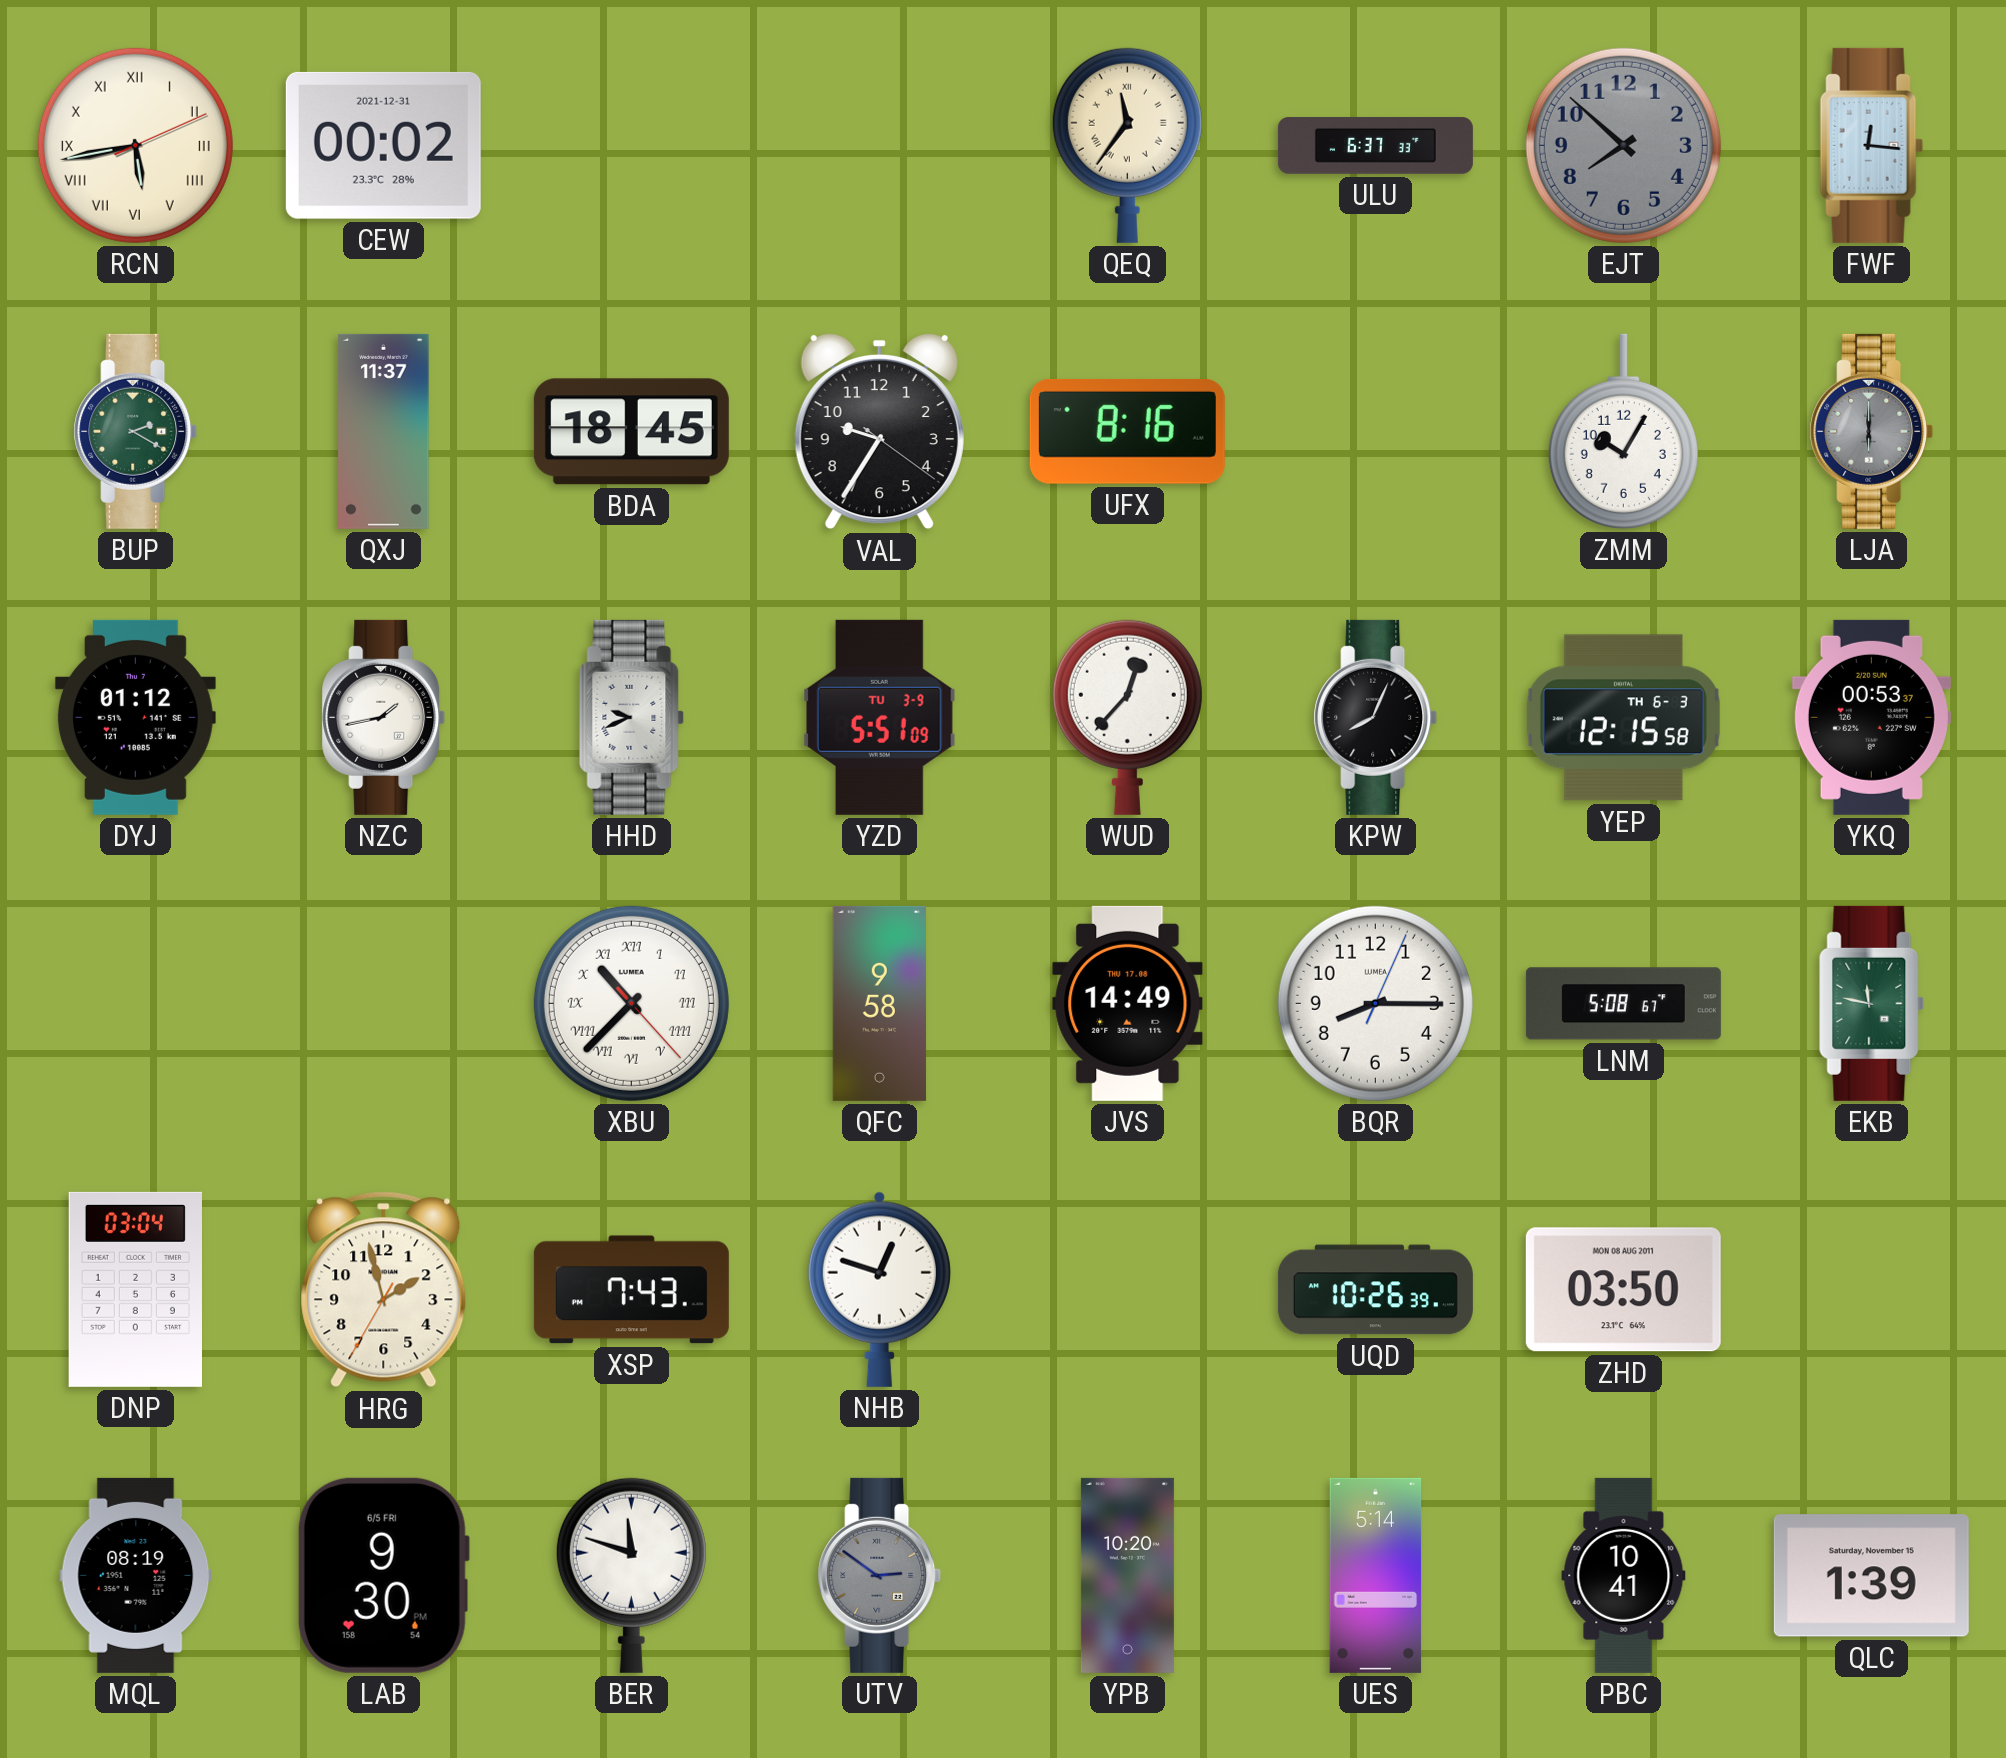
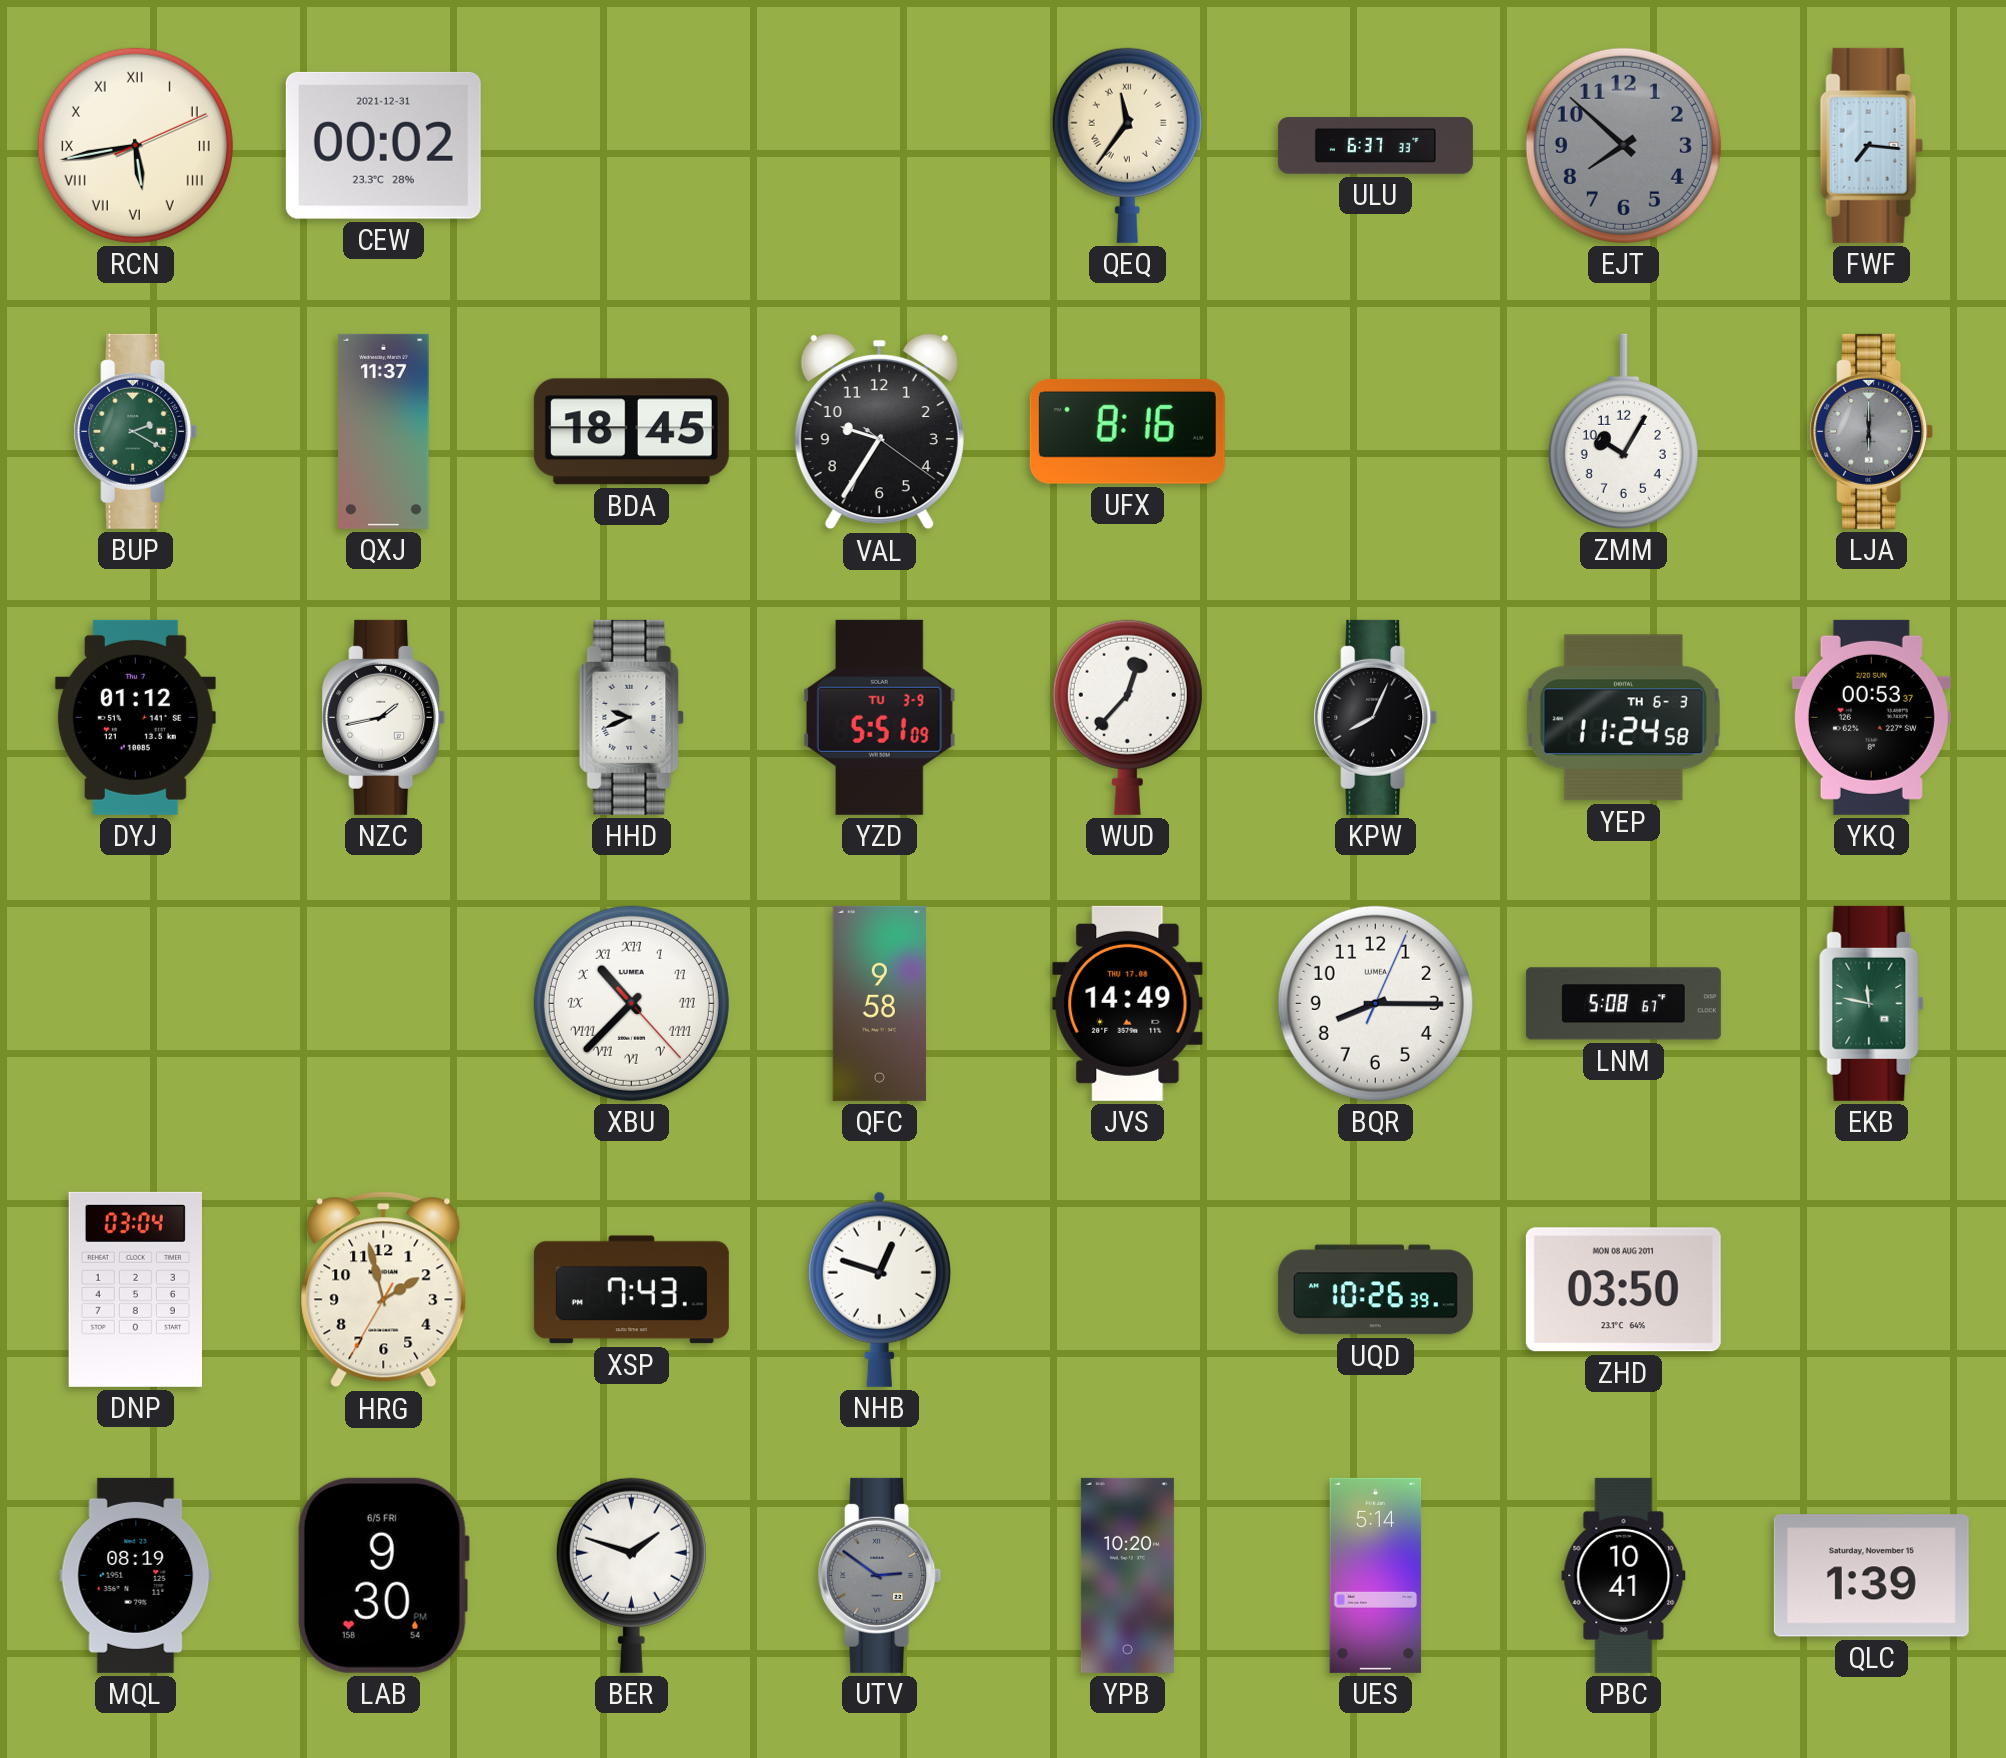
FWF: 12:16 -> 7:16
YEP: 12:15 -> 11:24
BER: 11:48 -> 1:48
